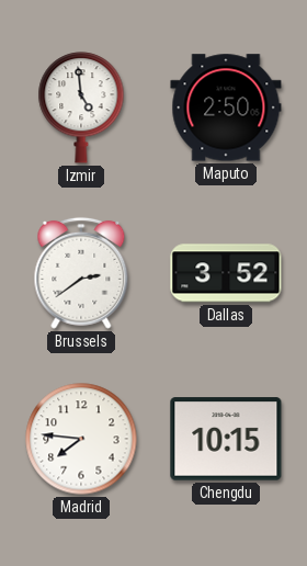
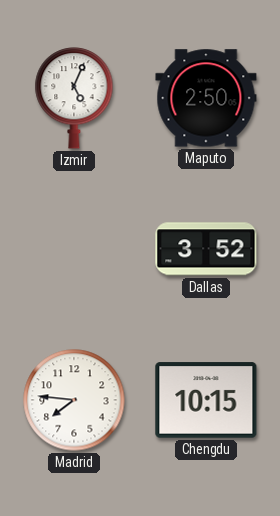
Izmir: 4:59 -> 5:04
Brussels: 2:39 -> none
